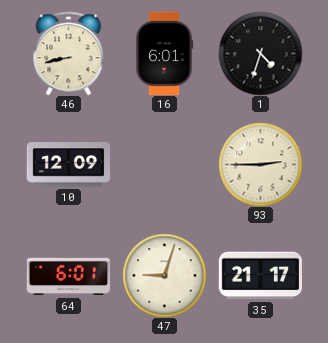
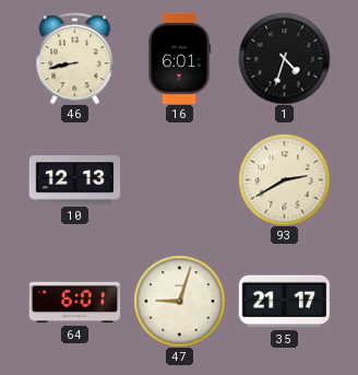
10: 12:09 -> 12:13
93: 2:45 -> 2:40
